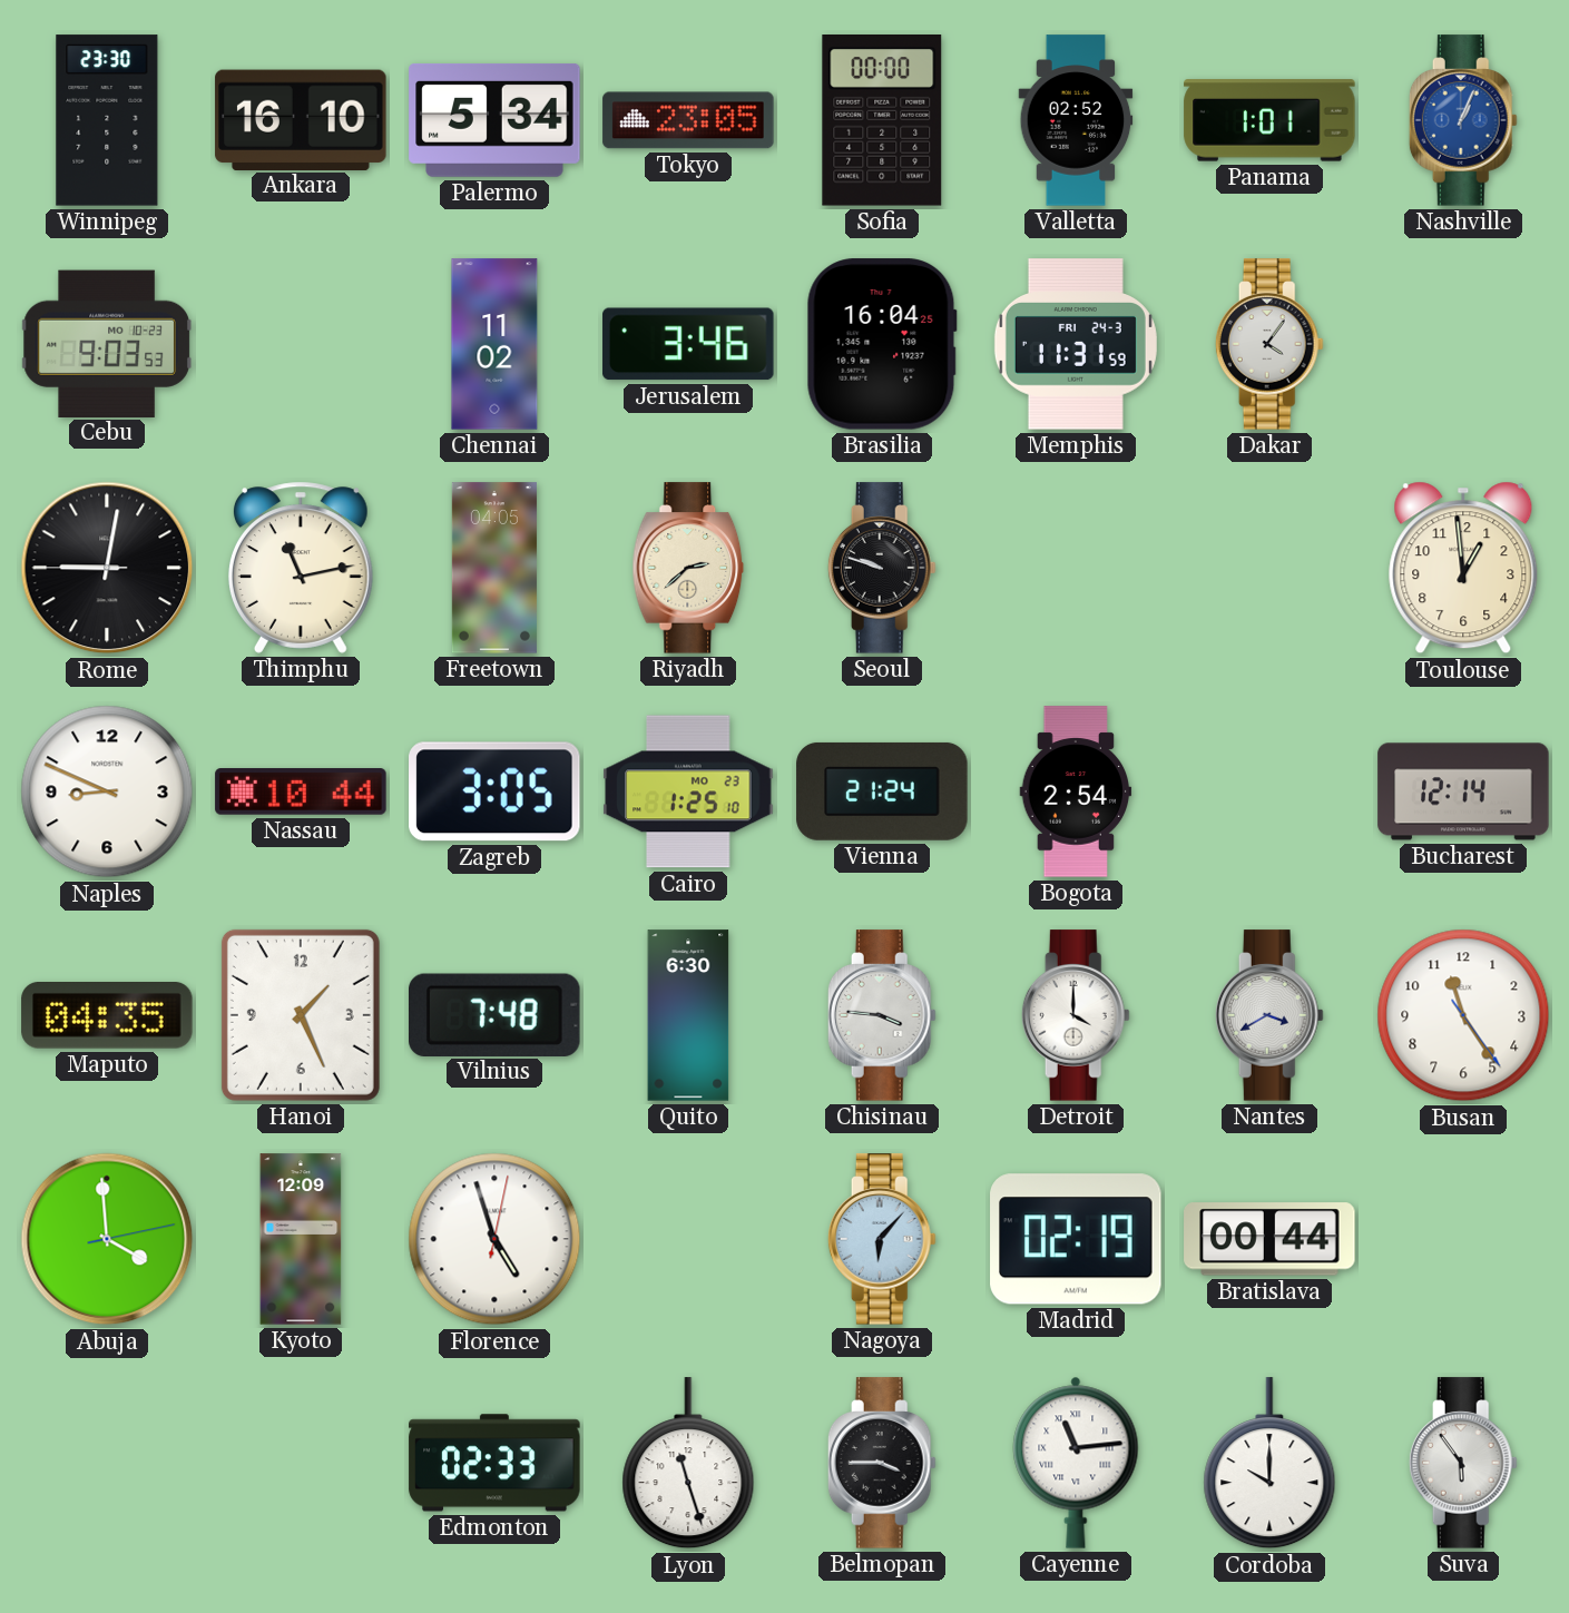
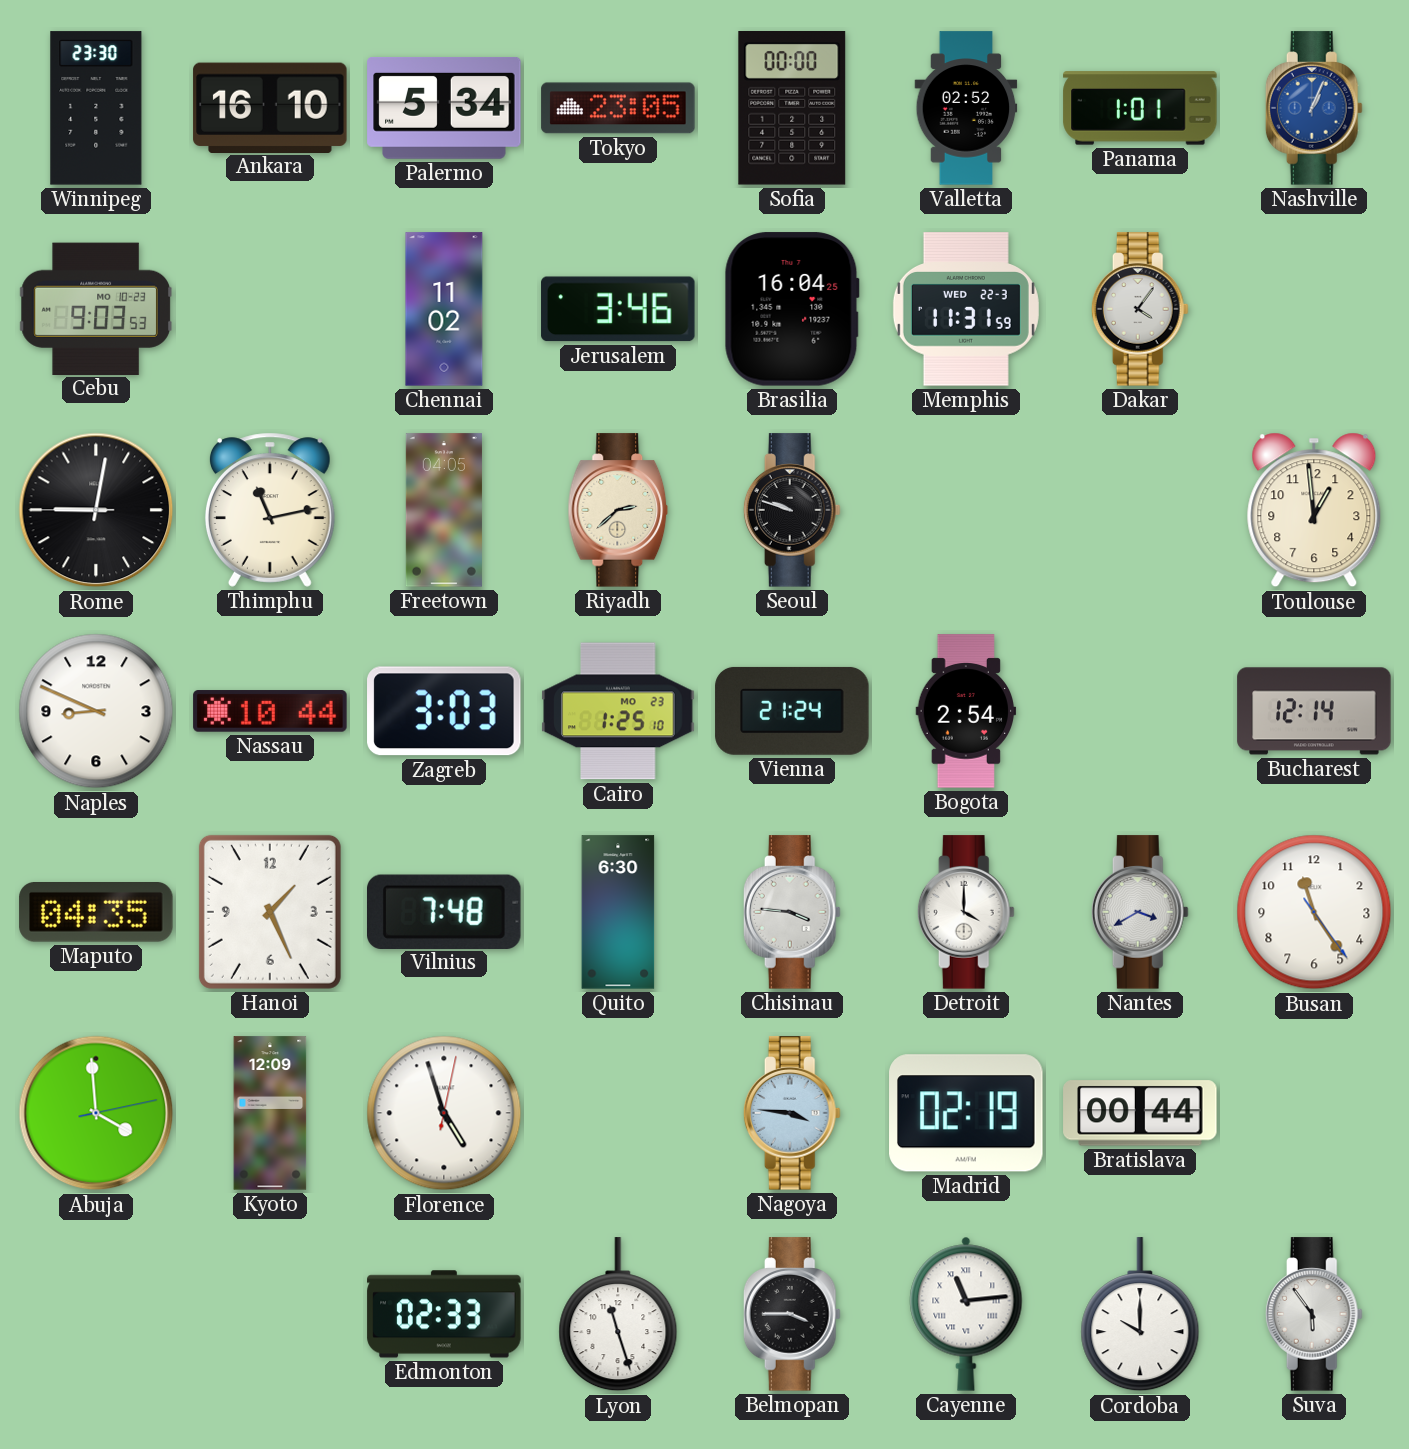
Memphis date: FRI 24-3 -> WED 22-3
Zagreb: 3:05 -> 3:03
Nagoya: 6:07 -> 3:46
